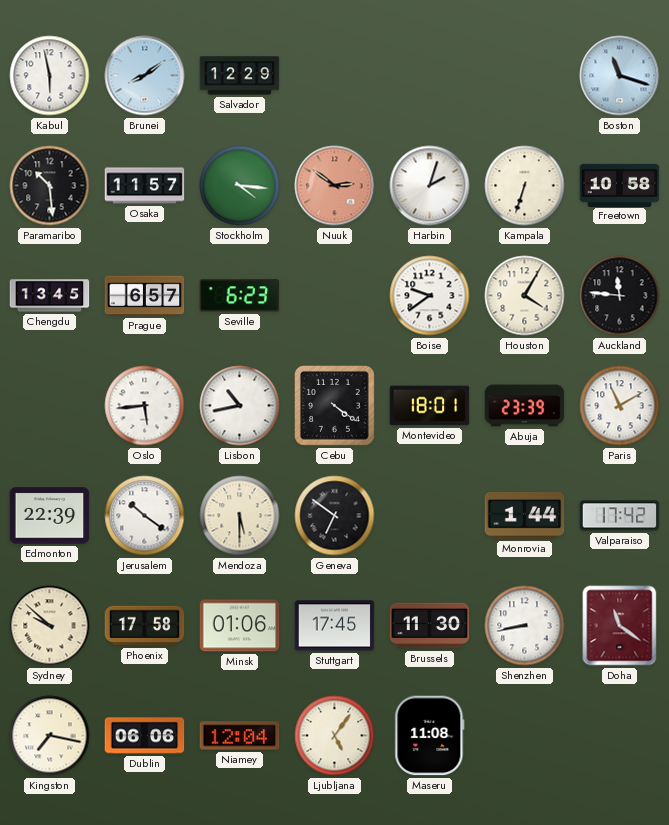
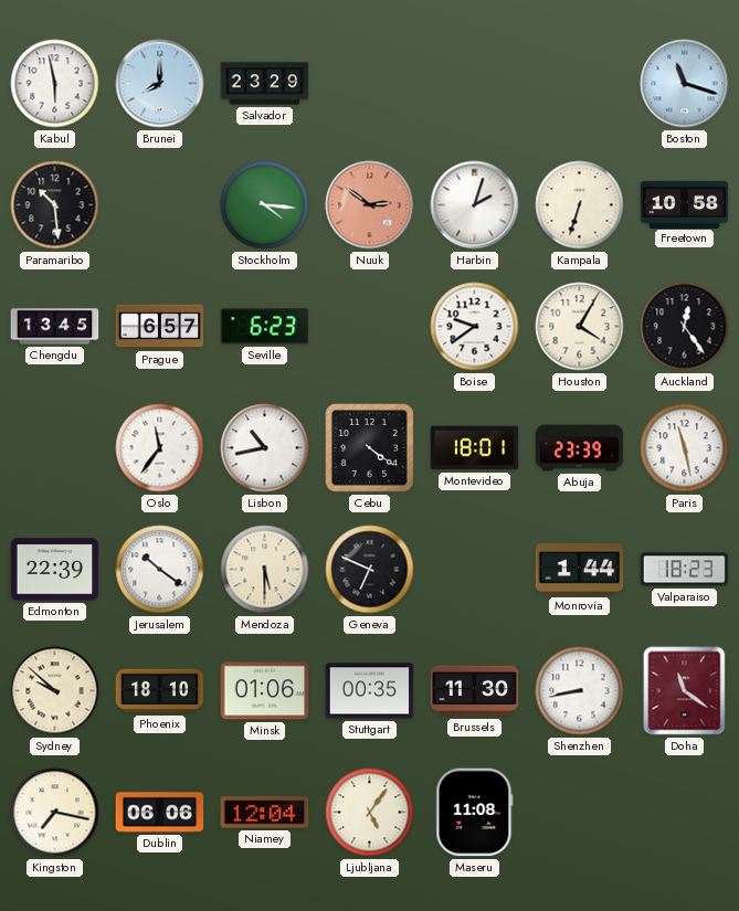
Brunei: 8:09 -> 8:00
Salvador: 12:29 -> 23:29
Osaka: 11:57 -> none
Auckland: 11:46 -> 12:24
Oslo: 5:44 -> 11:36
Paris: 11:10 -> 11:28
Geneva: 6:51 -> 6:49
Valparaiso: 17:42 -> 18:23
Phoenix: 17:58 -> 18:10
Stuttgart: 17:45 -> 00:35
